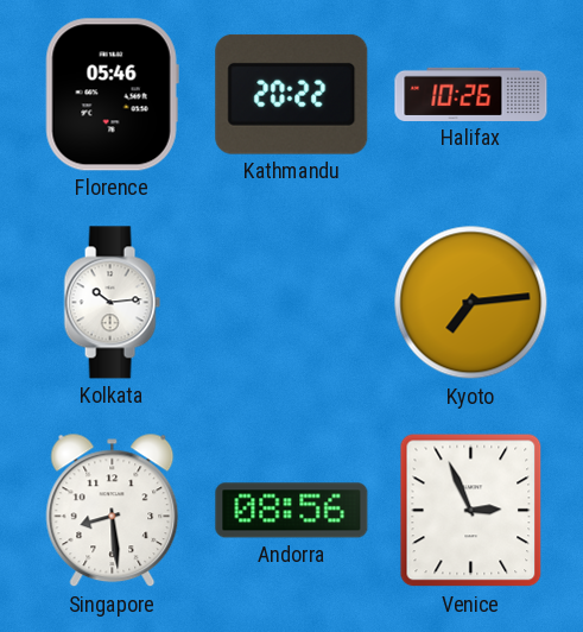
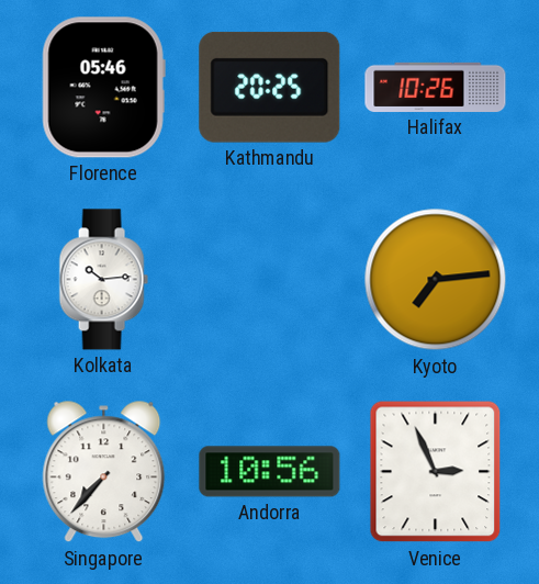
Kathmandu: 20:22 -> 20:25
Singapore: 8:29 -> 7:37
Andorra: 08:56 -> 10:56
